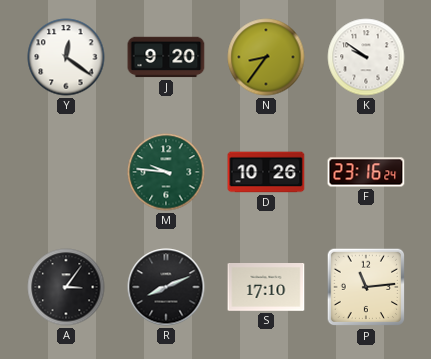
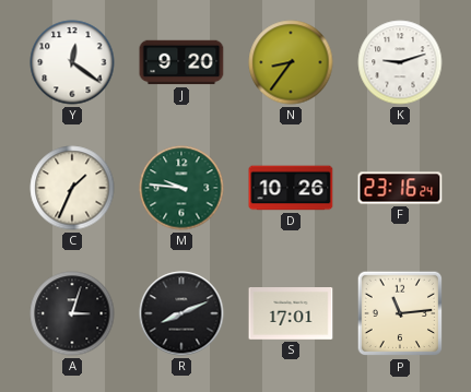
K: 9:51 -> 9:12
C: none -> 1:34
A: 3:06 -> 3:03
S: 17:10 -> 17:01
